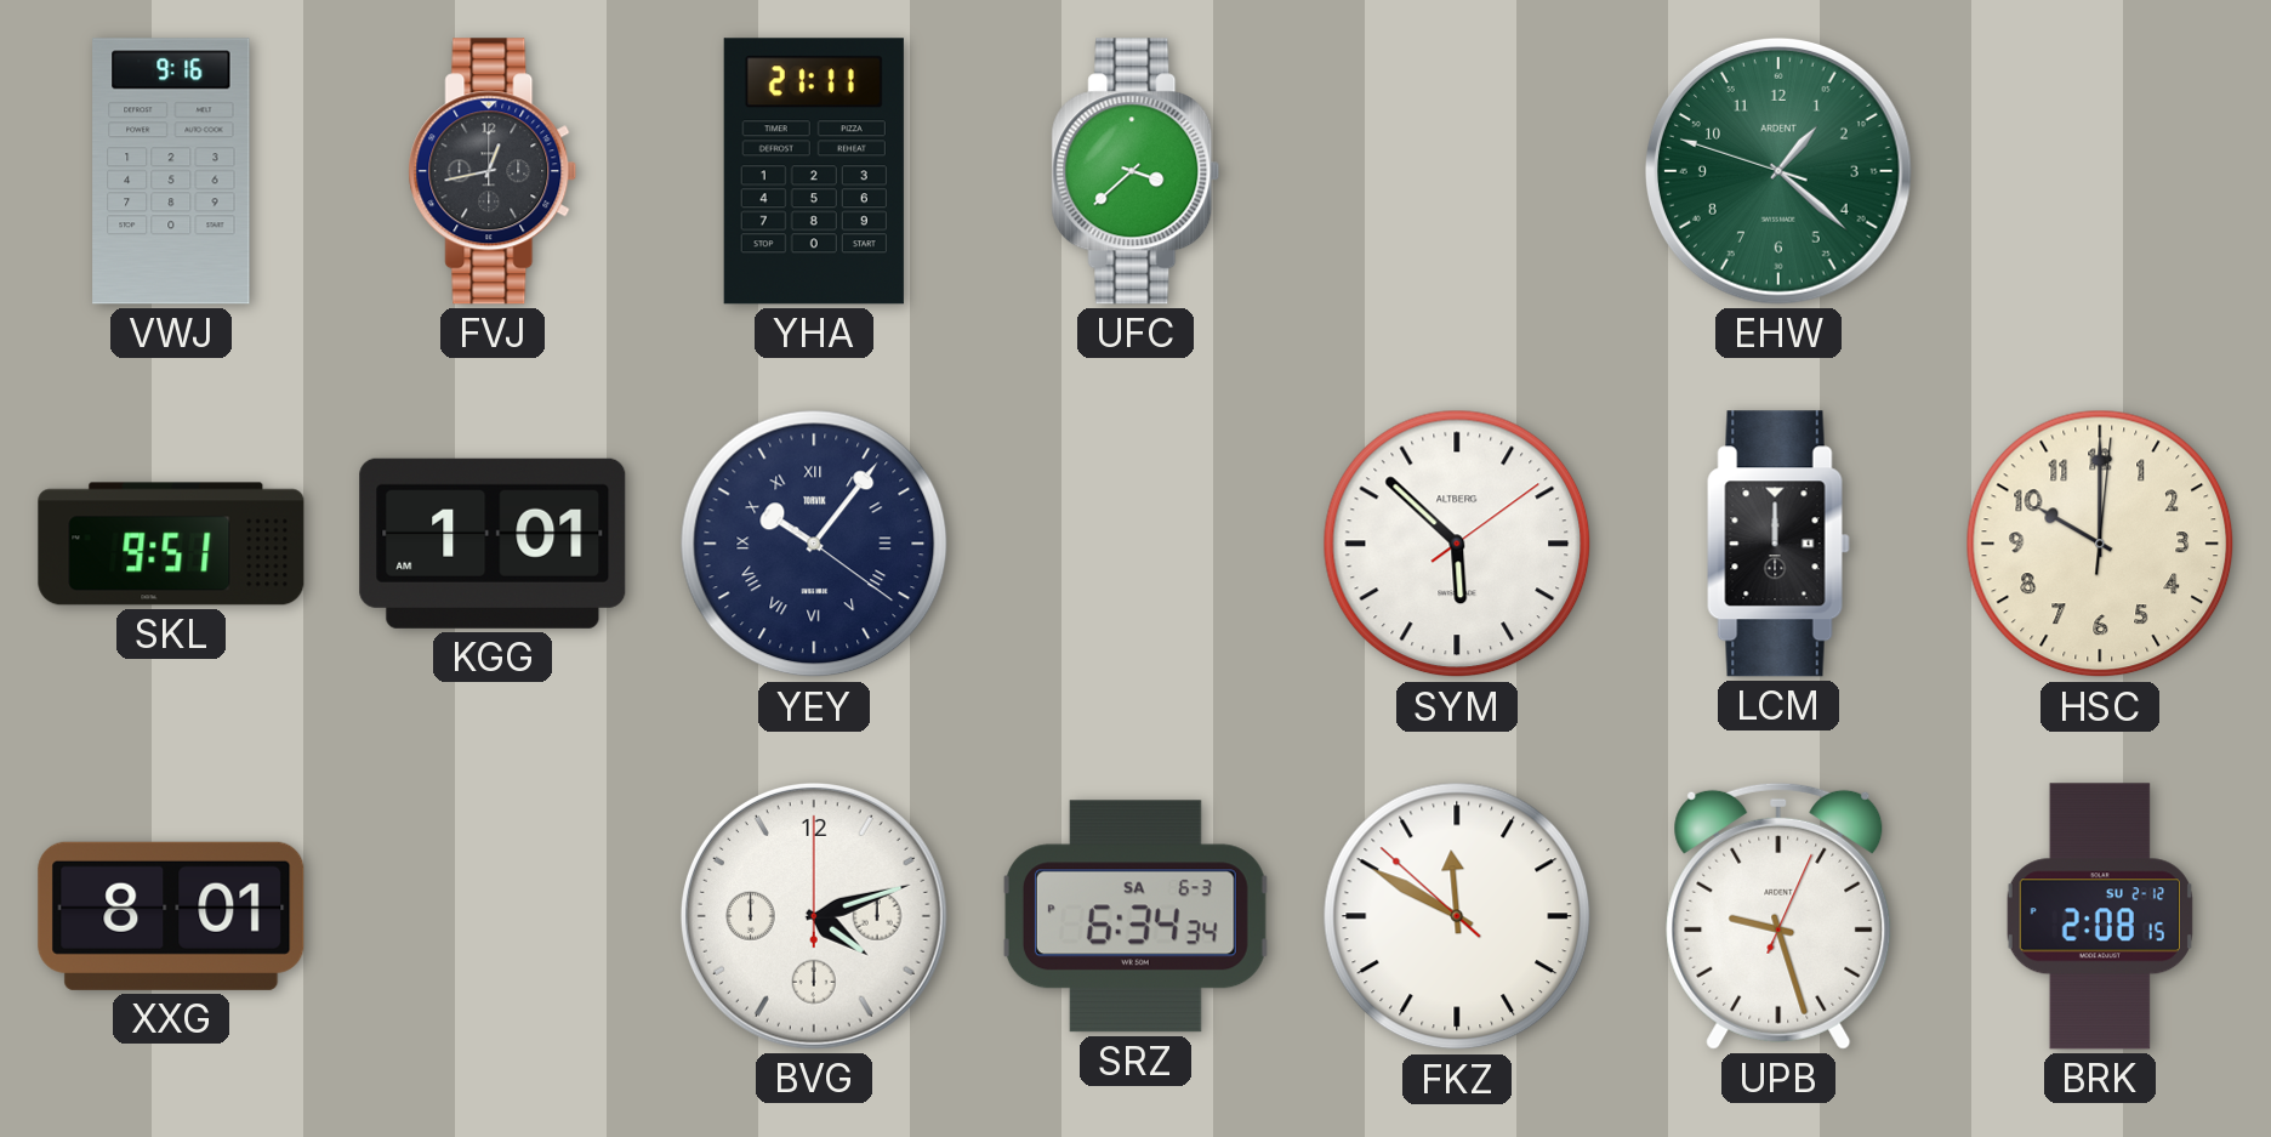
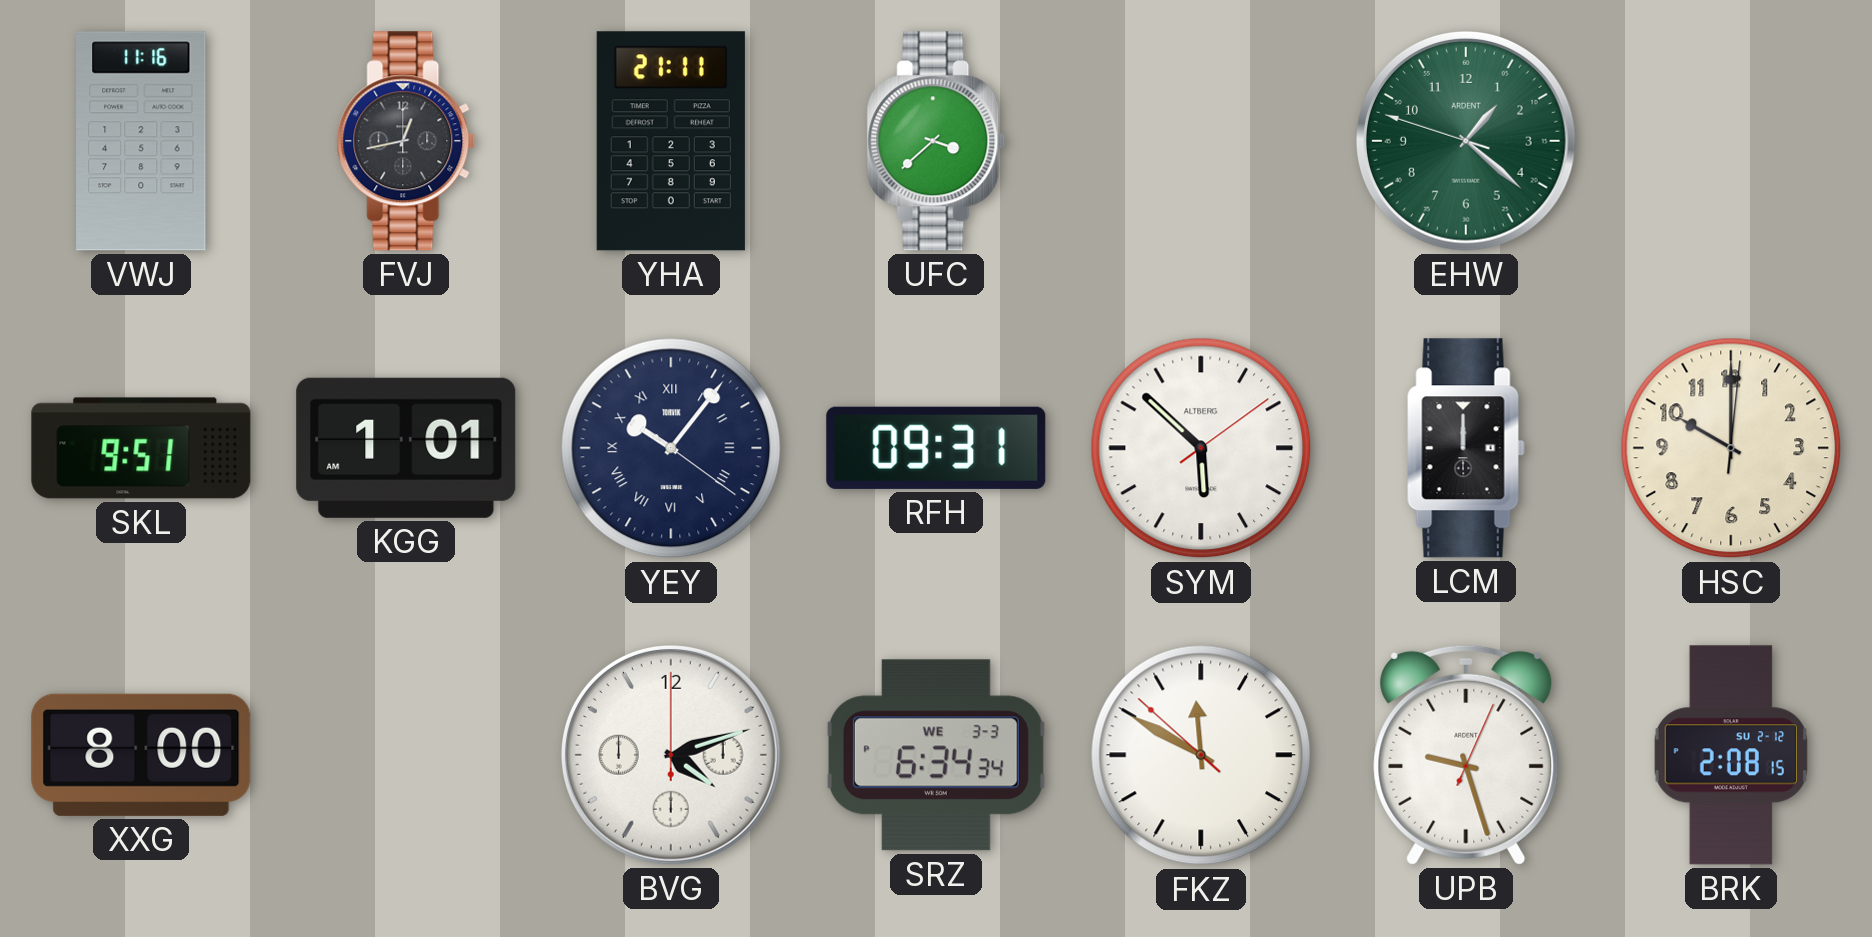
VWJ: 9:16 -> 11:16
RFH: none -> 09:31
XXG: 8:01 -> 8:00
SRZ date: SA 6-3 -> WE 3-3
